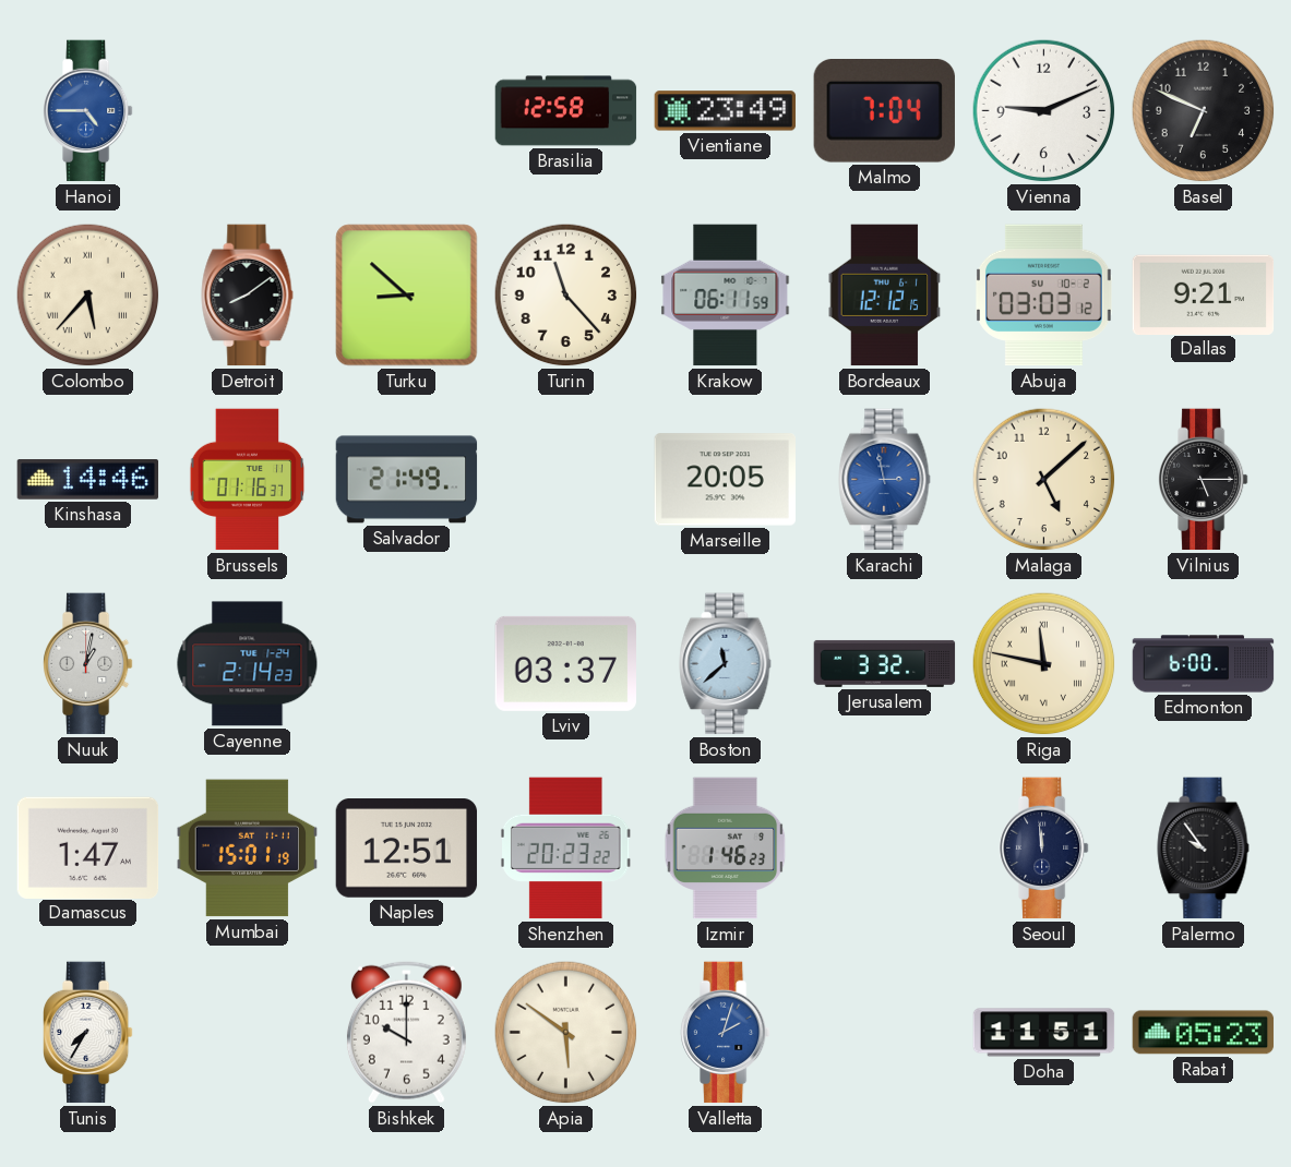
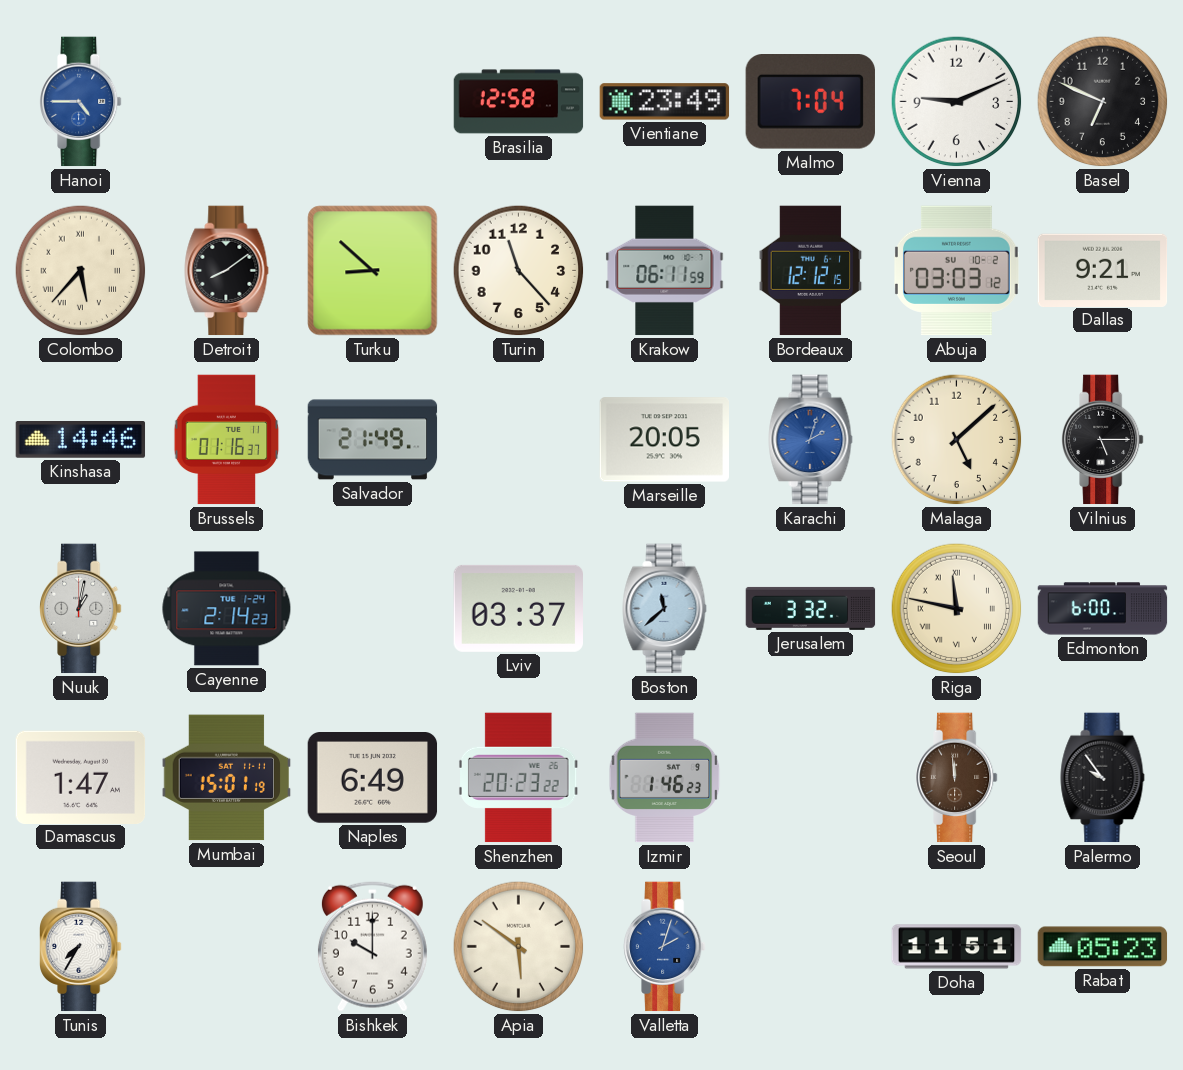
Karachi: 2:58 -> 2:03
Naples: 12:51 -> 6:49
Seoul dial: navy -> brown
